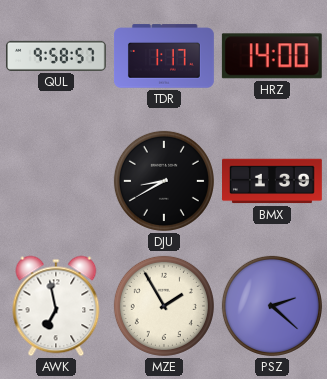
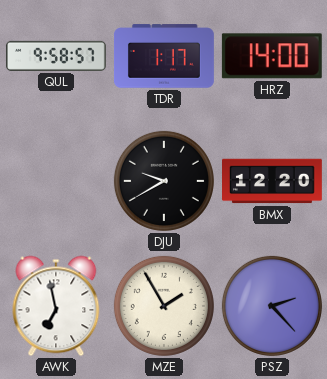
DJU: 8:40 -> 9:40
BMX: 1:39 -> 12:20
PSZ: 2:22 -> 2:23
